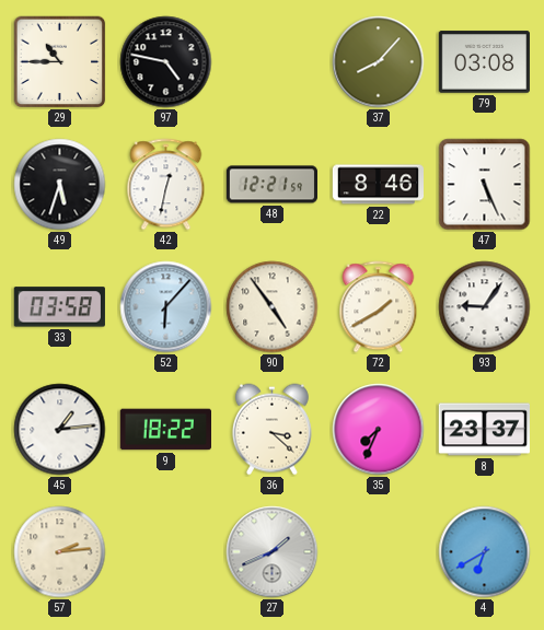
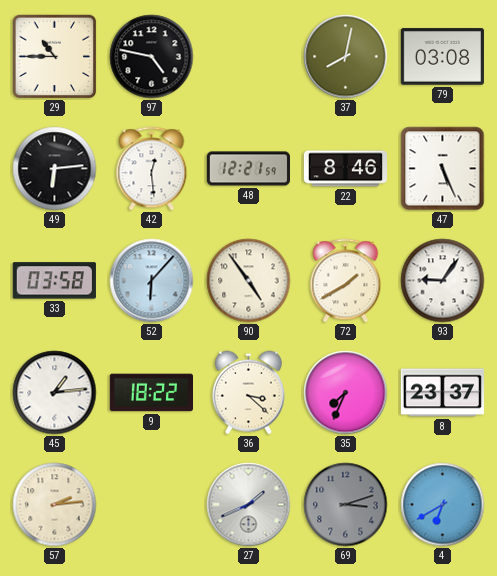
37: 8:07 -> 8:02
49: 5:33 -> 6:14
42: 12:32 -> 12:29
69: none -> 3:12
